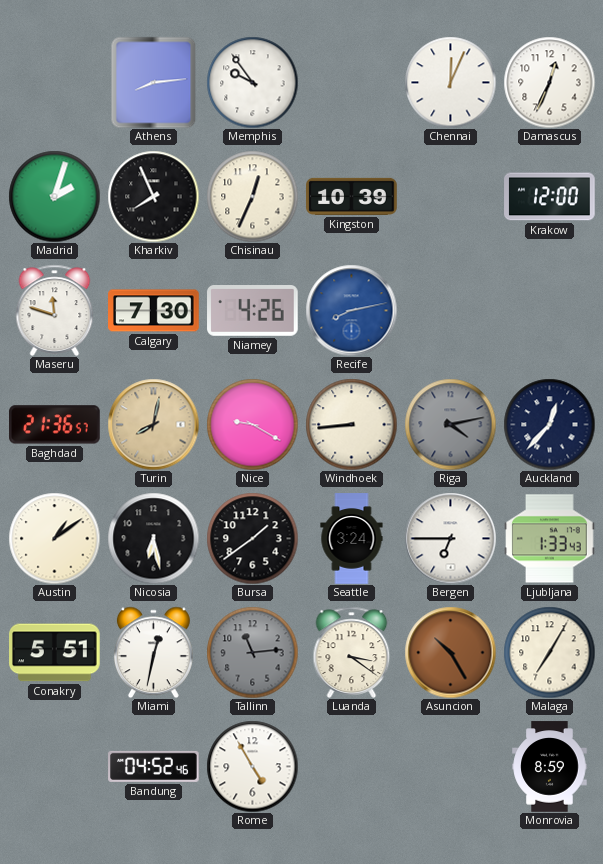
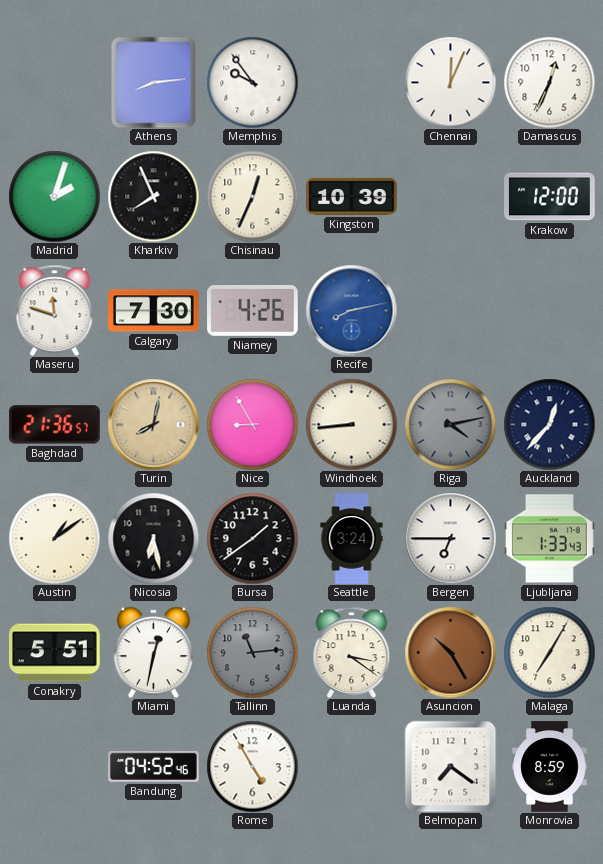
Nice: 9:20 -> 8:55
Belmopan: none -> 7:21
